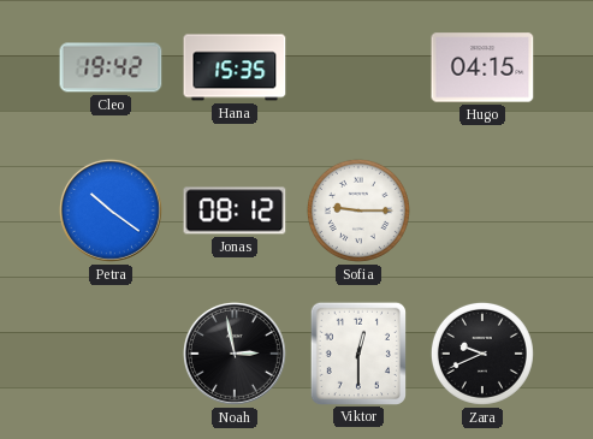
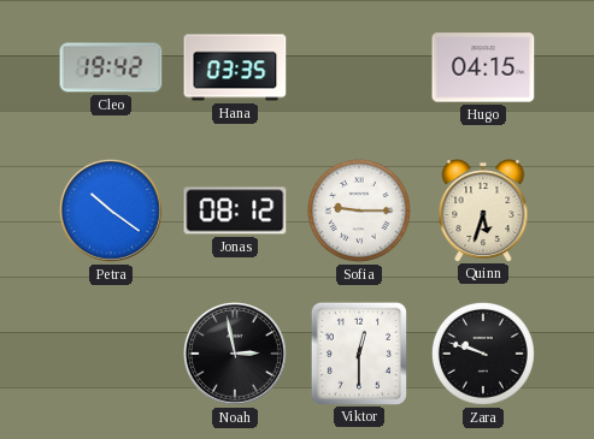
Hana: 15:35 -> 03:35
Quinn: none -> 5:33
Zara: 9:41 -> 9:48
